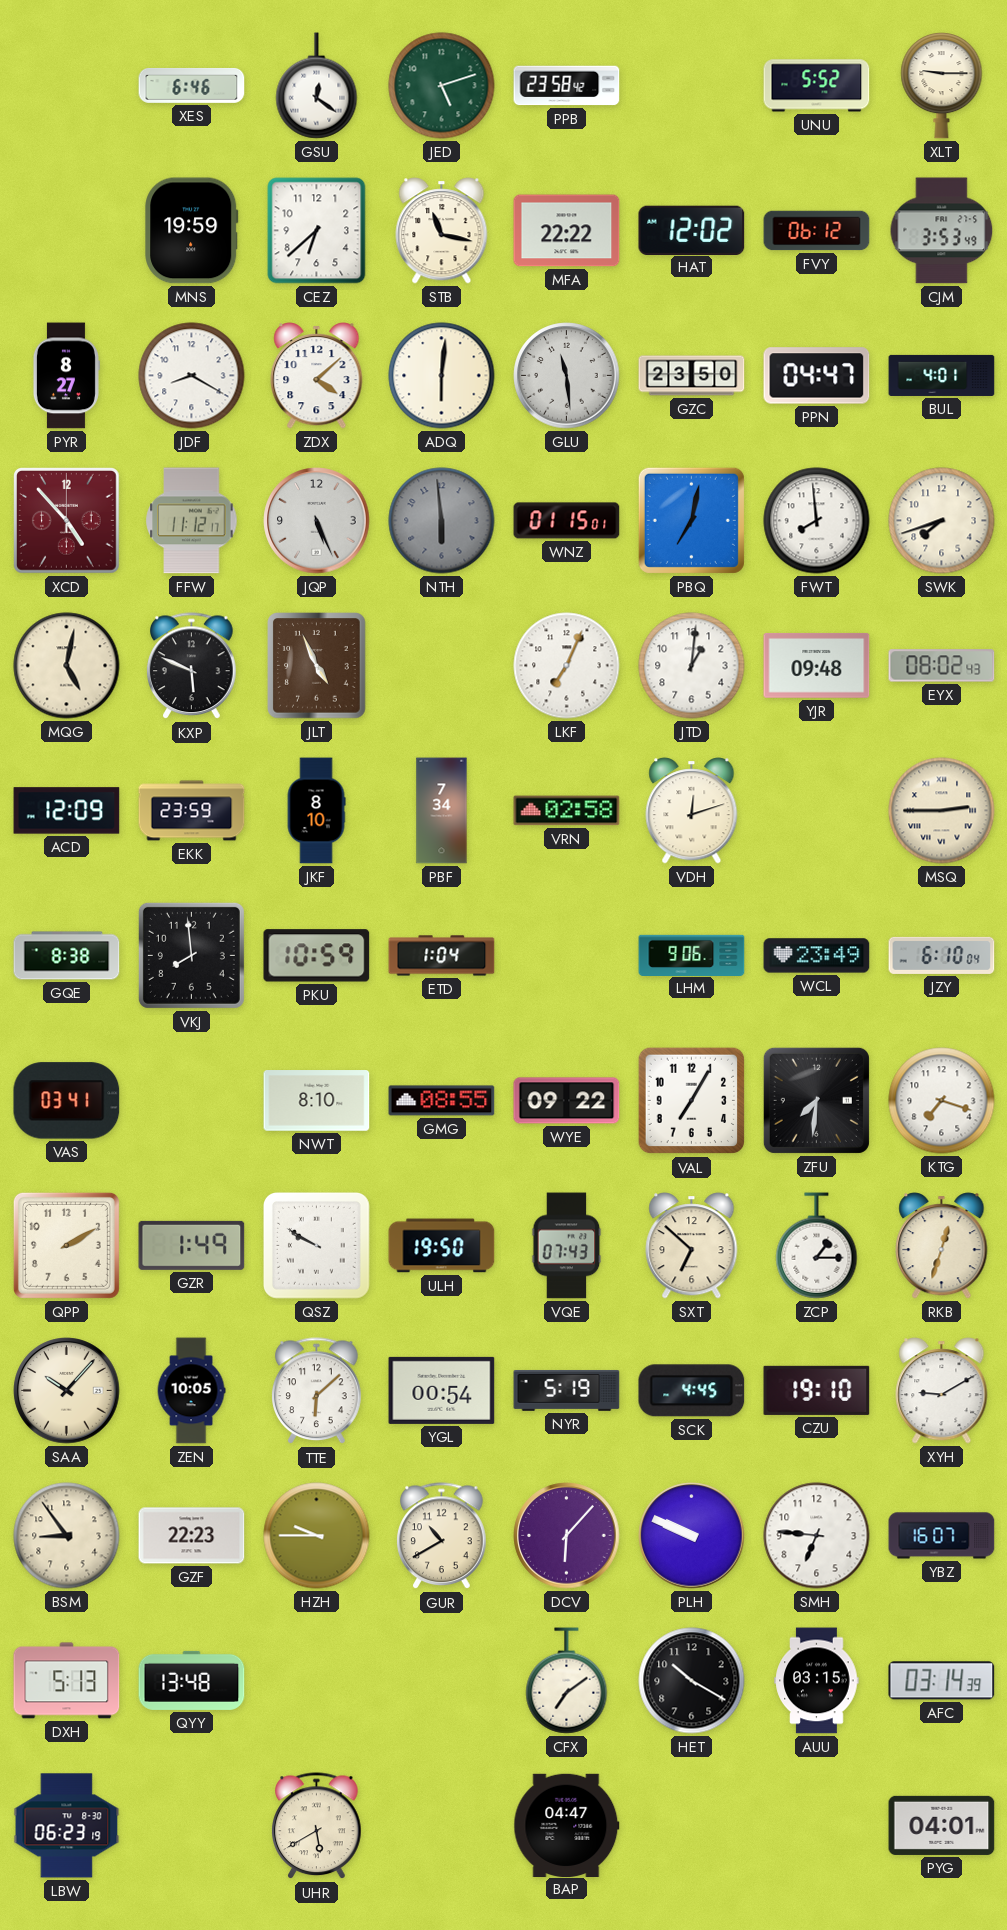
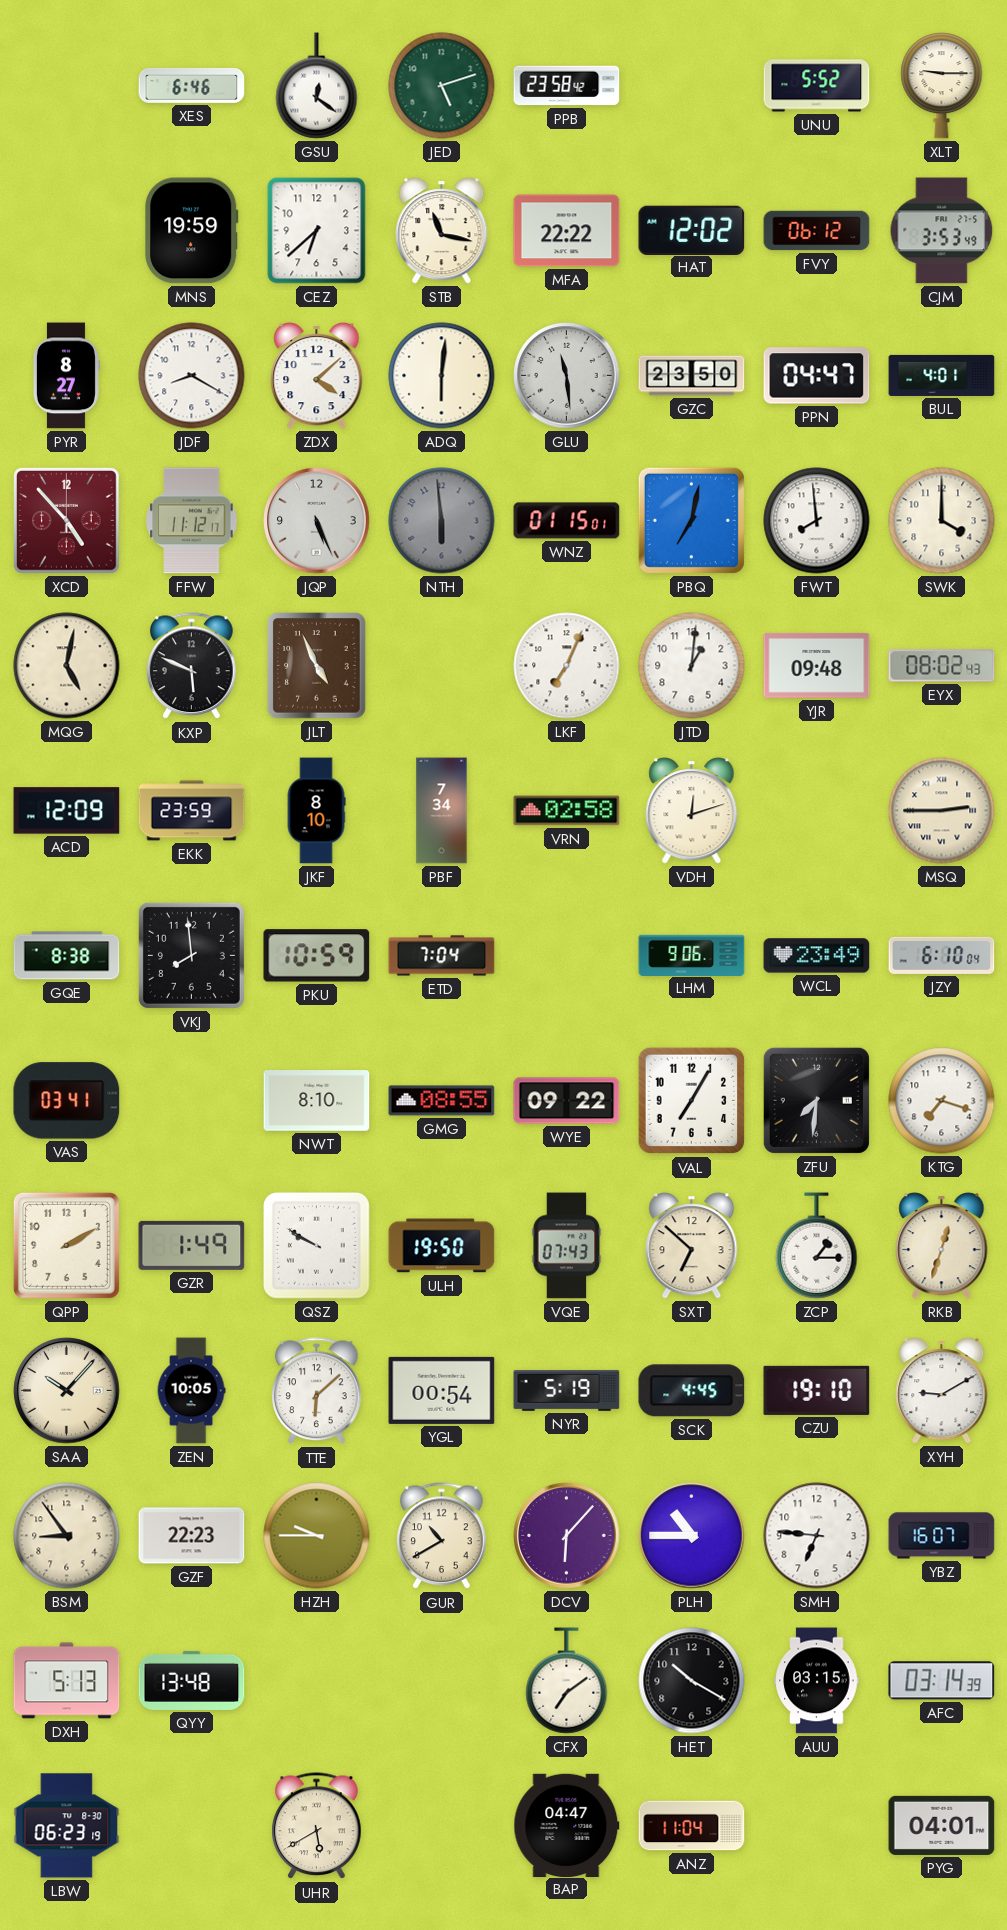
SWK: 7:42 -> 4:00
ETD: 1:04 -> 7:04
PLH: 9:49 -> 10:45
ANZ: none -> 11:04
